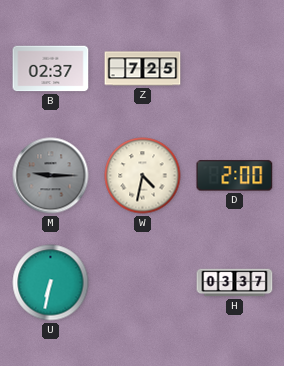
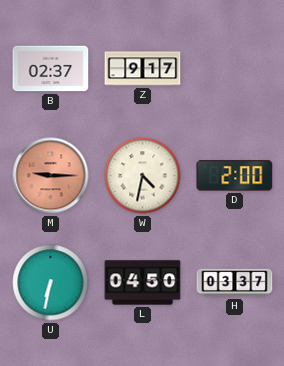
Z: 7:25 -> 9:17
M dial: grey -> salmon
L: none -> 04:50
